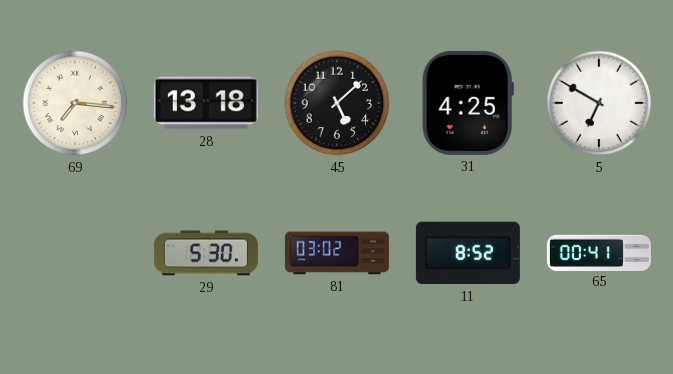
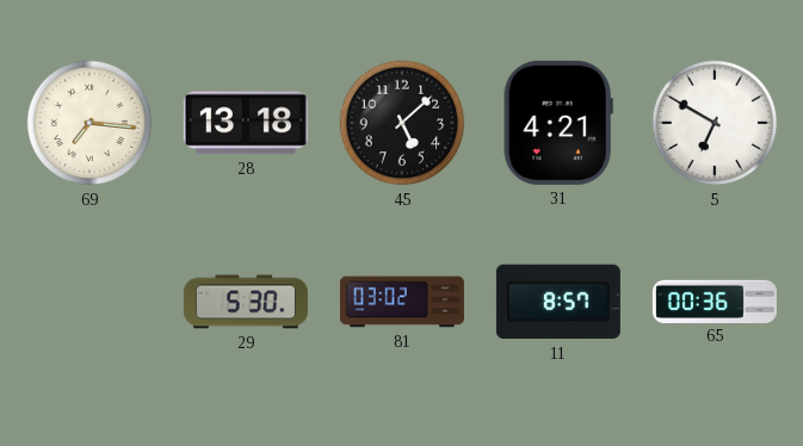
31: 4:25 -> 4:21
11: 8:52 -> 8:57
65: 00:41 -> 00:36
